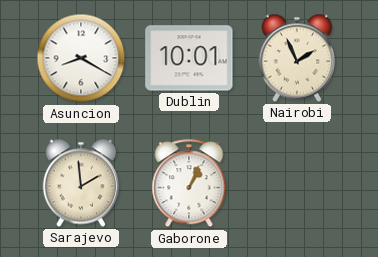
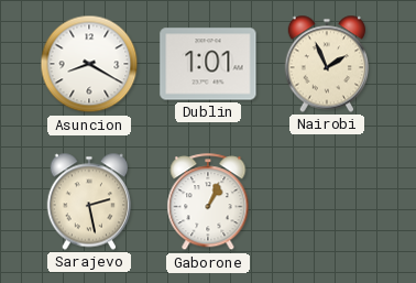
Dublin: 10:01 -> 1:01
Sarajevo: 1:59 -> 2:28
